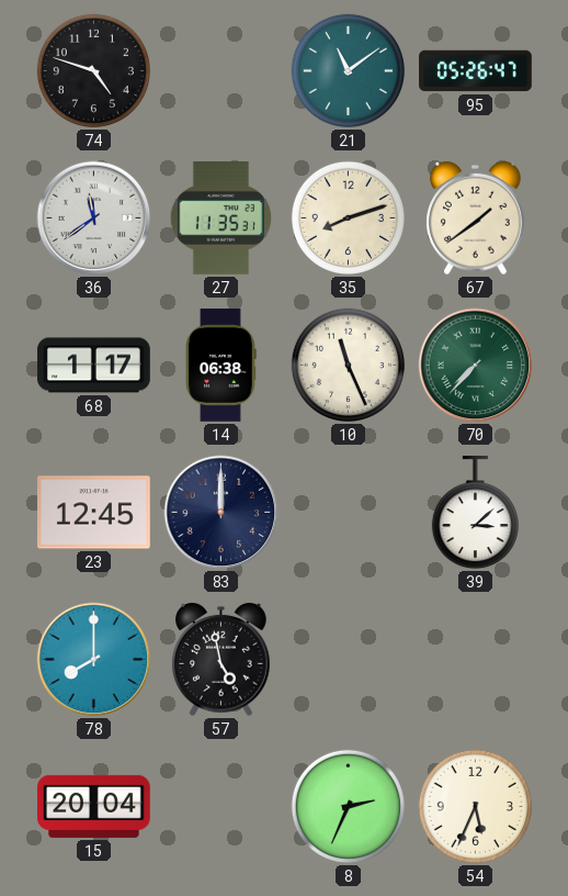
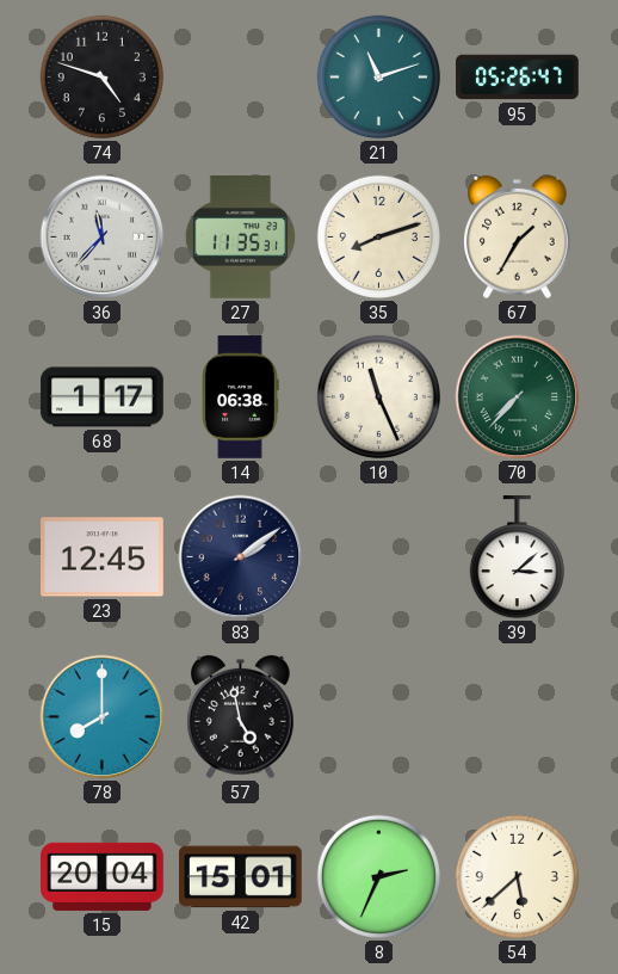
21: 11:09 -> 11:12
36: 11:39 -> 11:37
67: 1:39 -> 1:35
83: 12:00 -> 2:09
42: none -> 15:01
54: 5:34 -> 5:38
